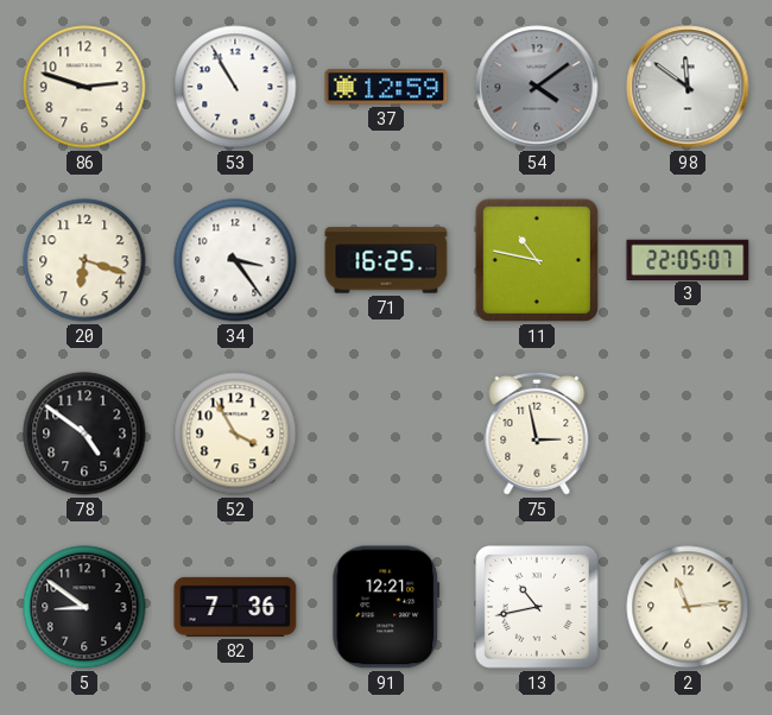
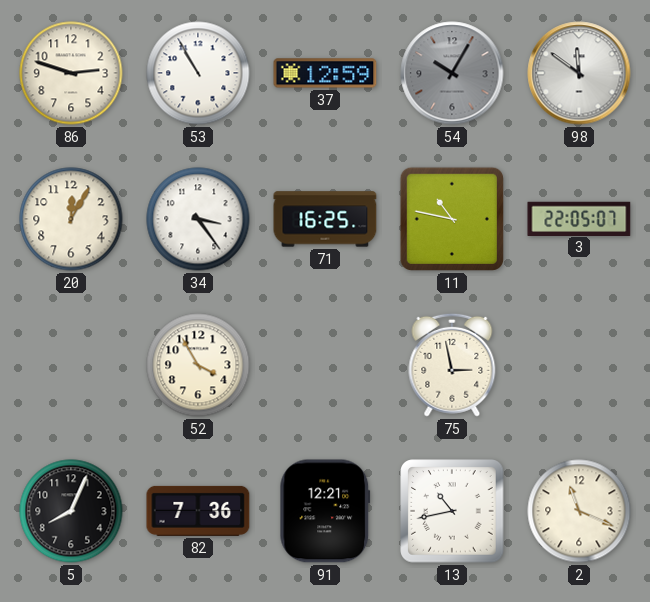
54: 4:09 -> 10:05
20: 6:18 -> 12:05
78: 4:51 -> none
5: 8:51 -> 8:04
2: 11:14 -> 11:19
